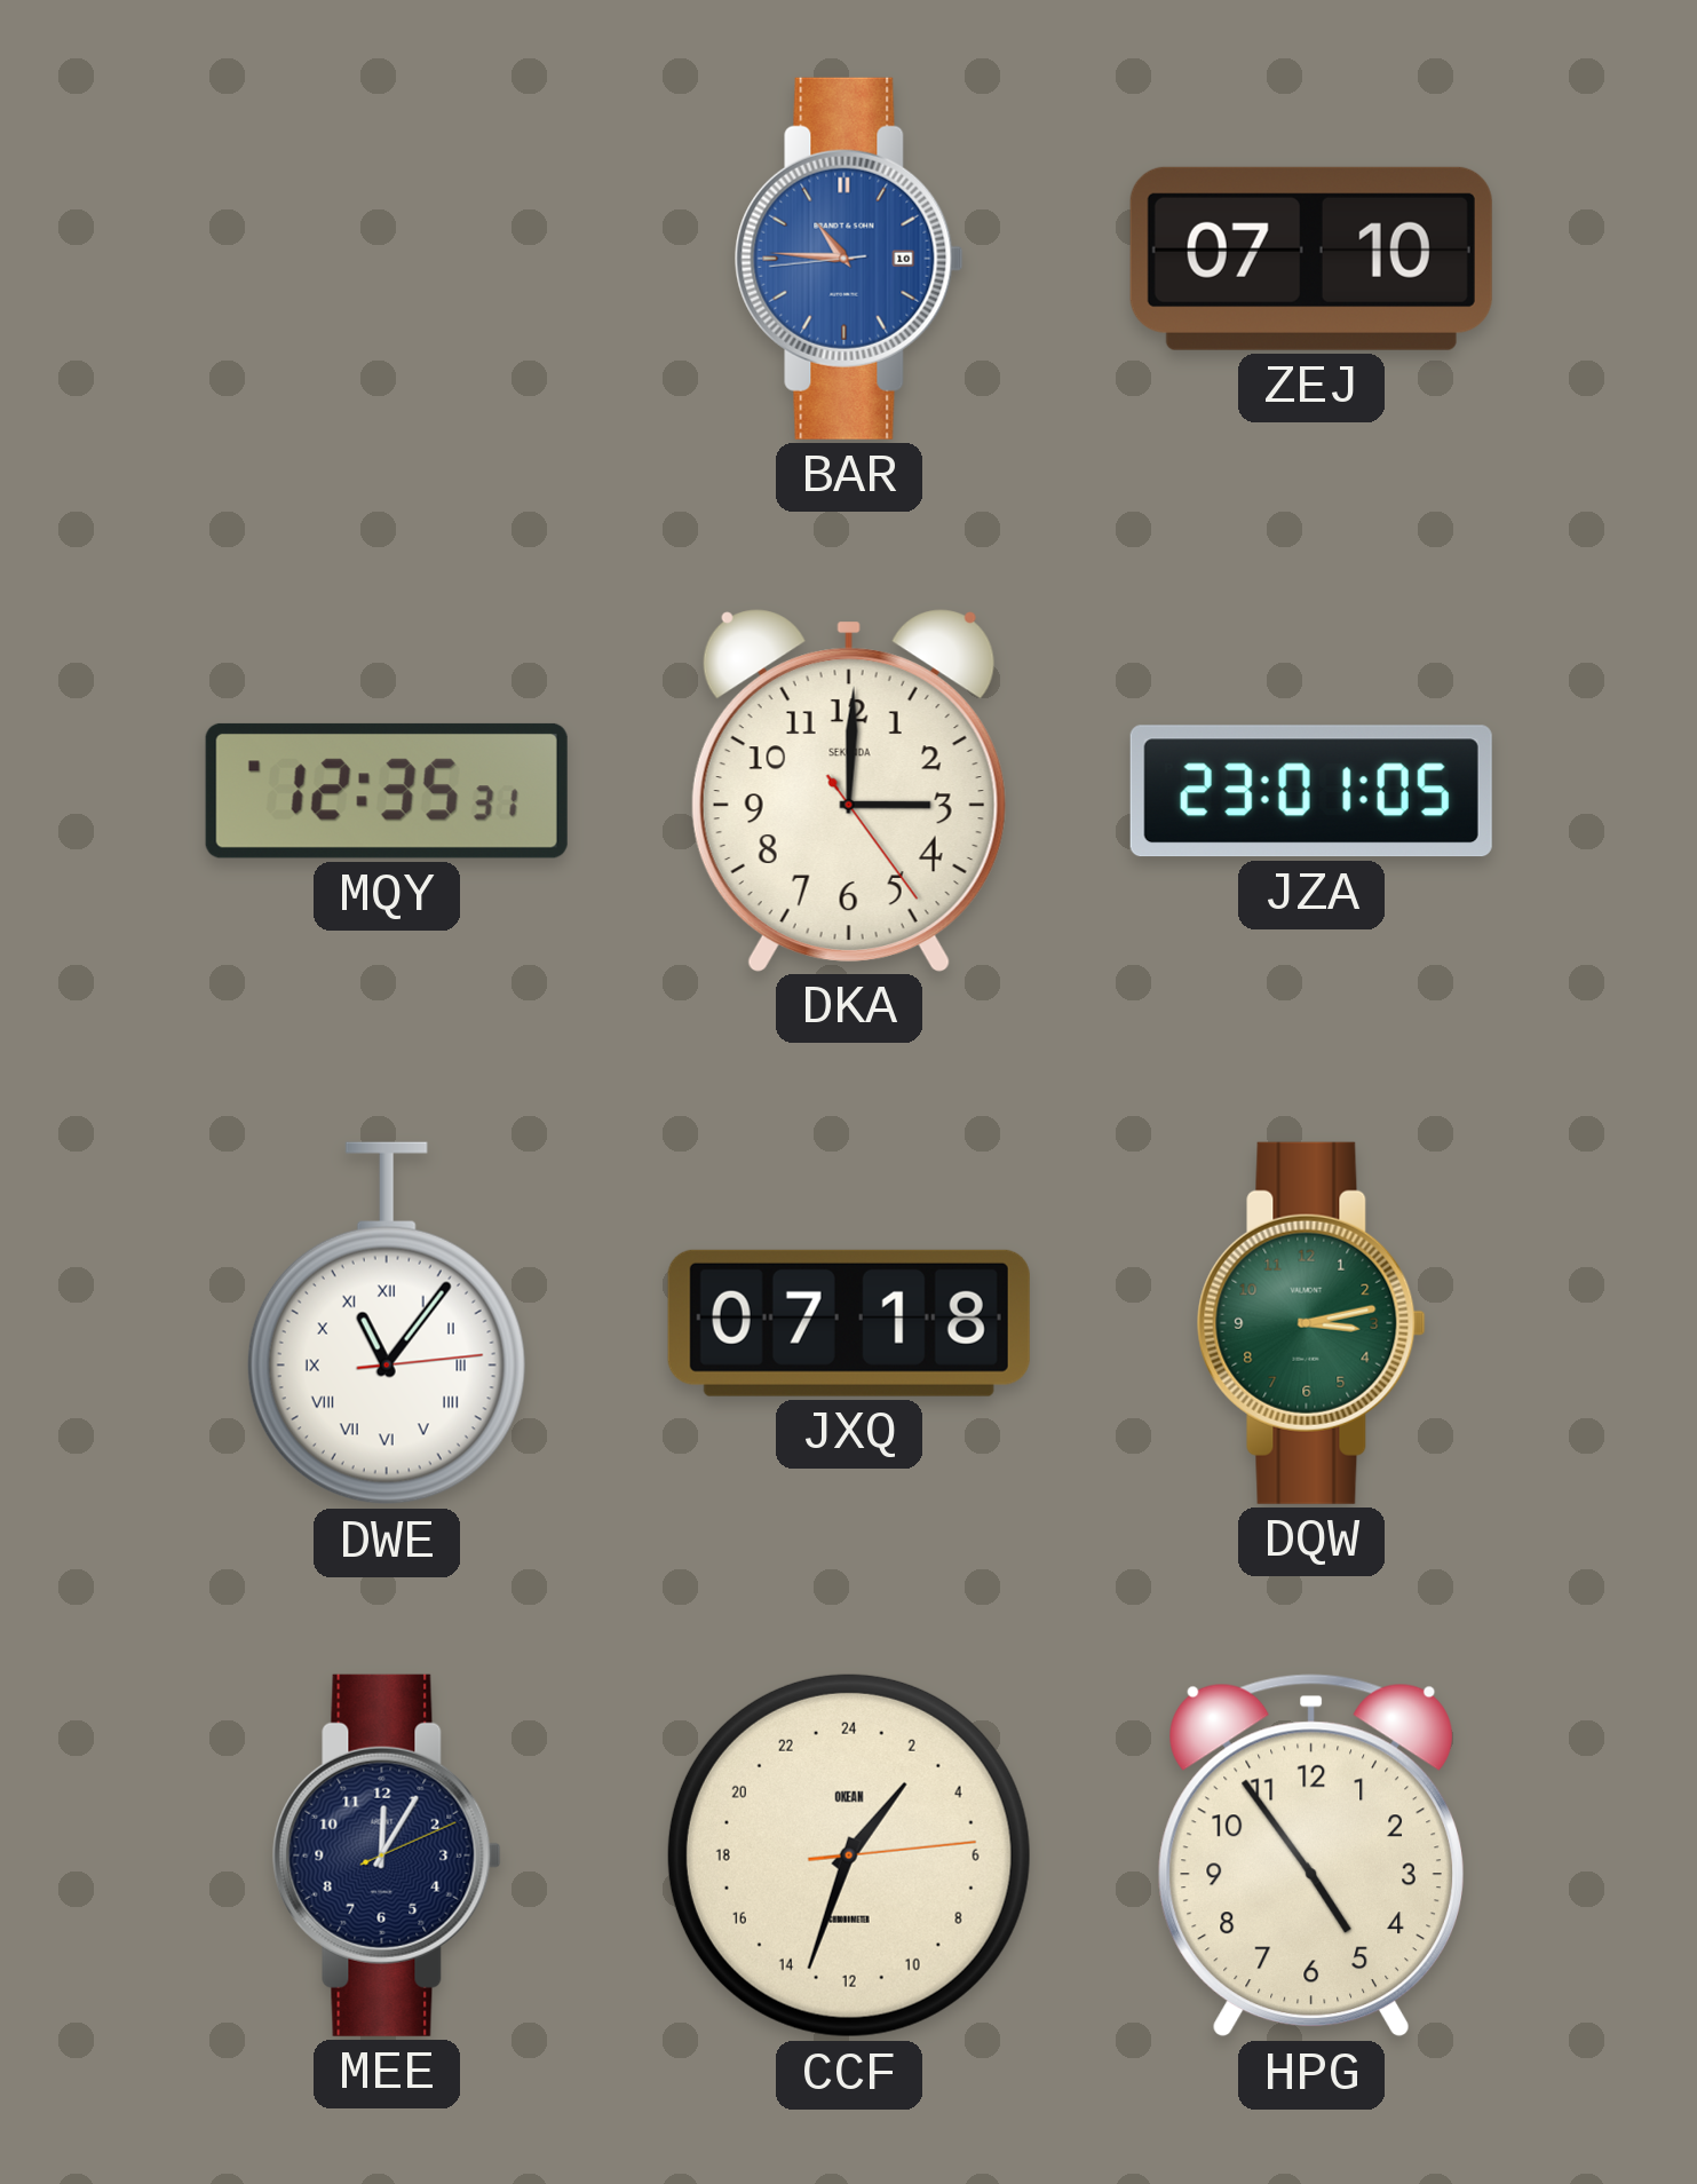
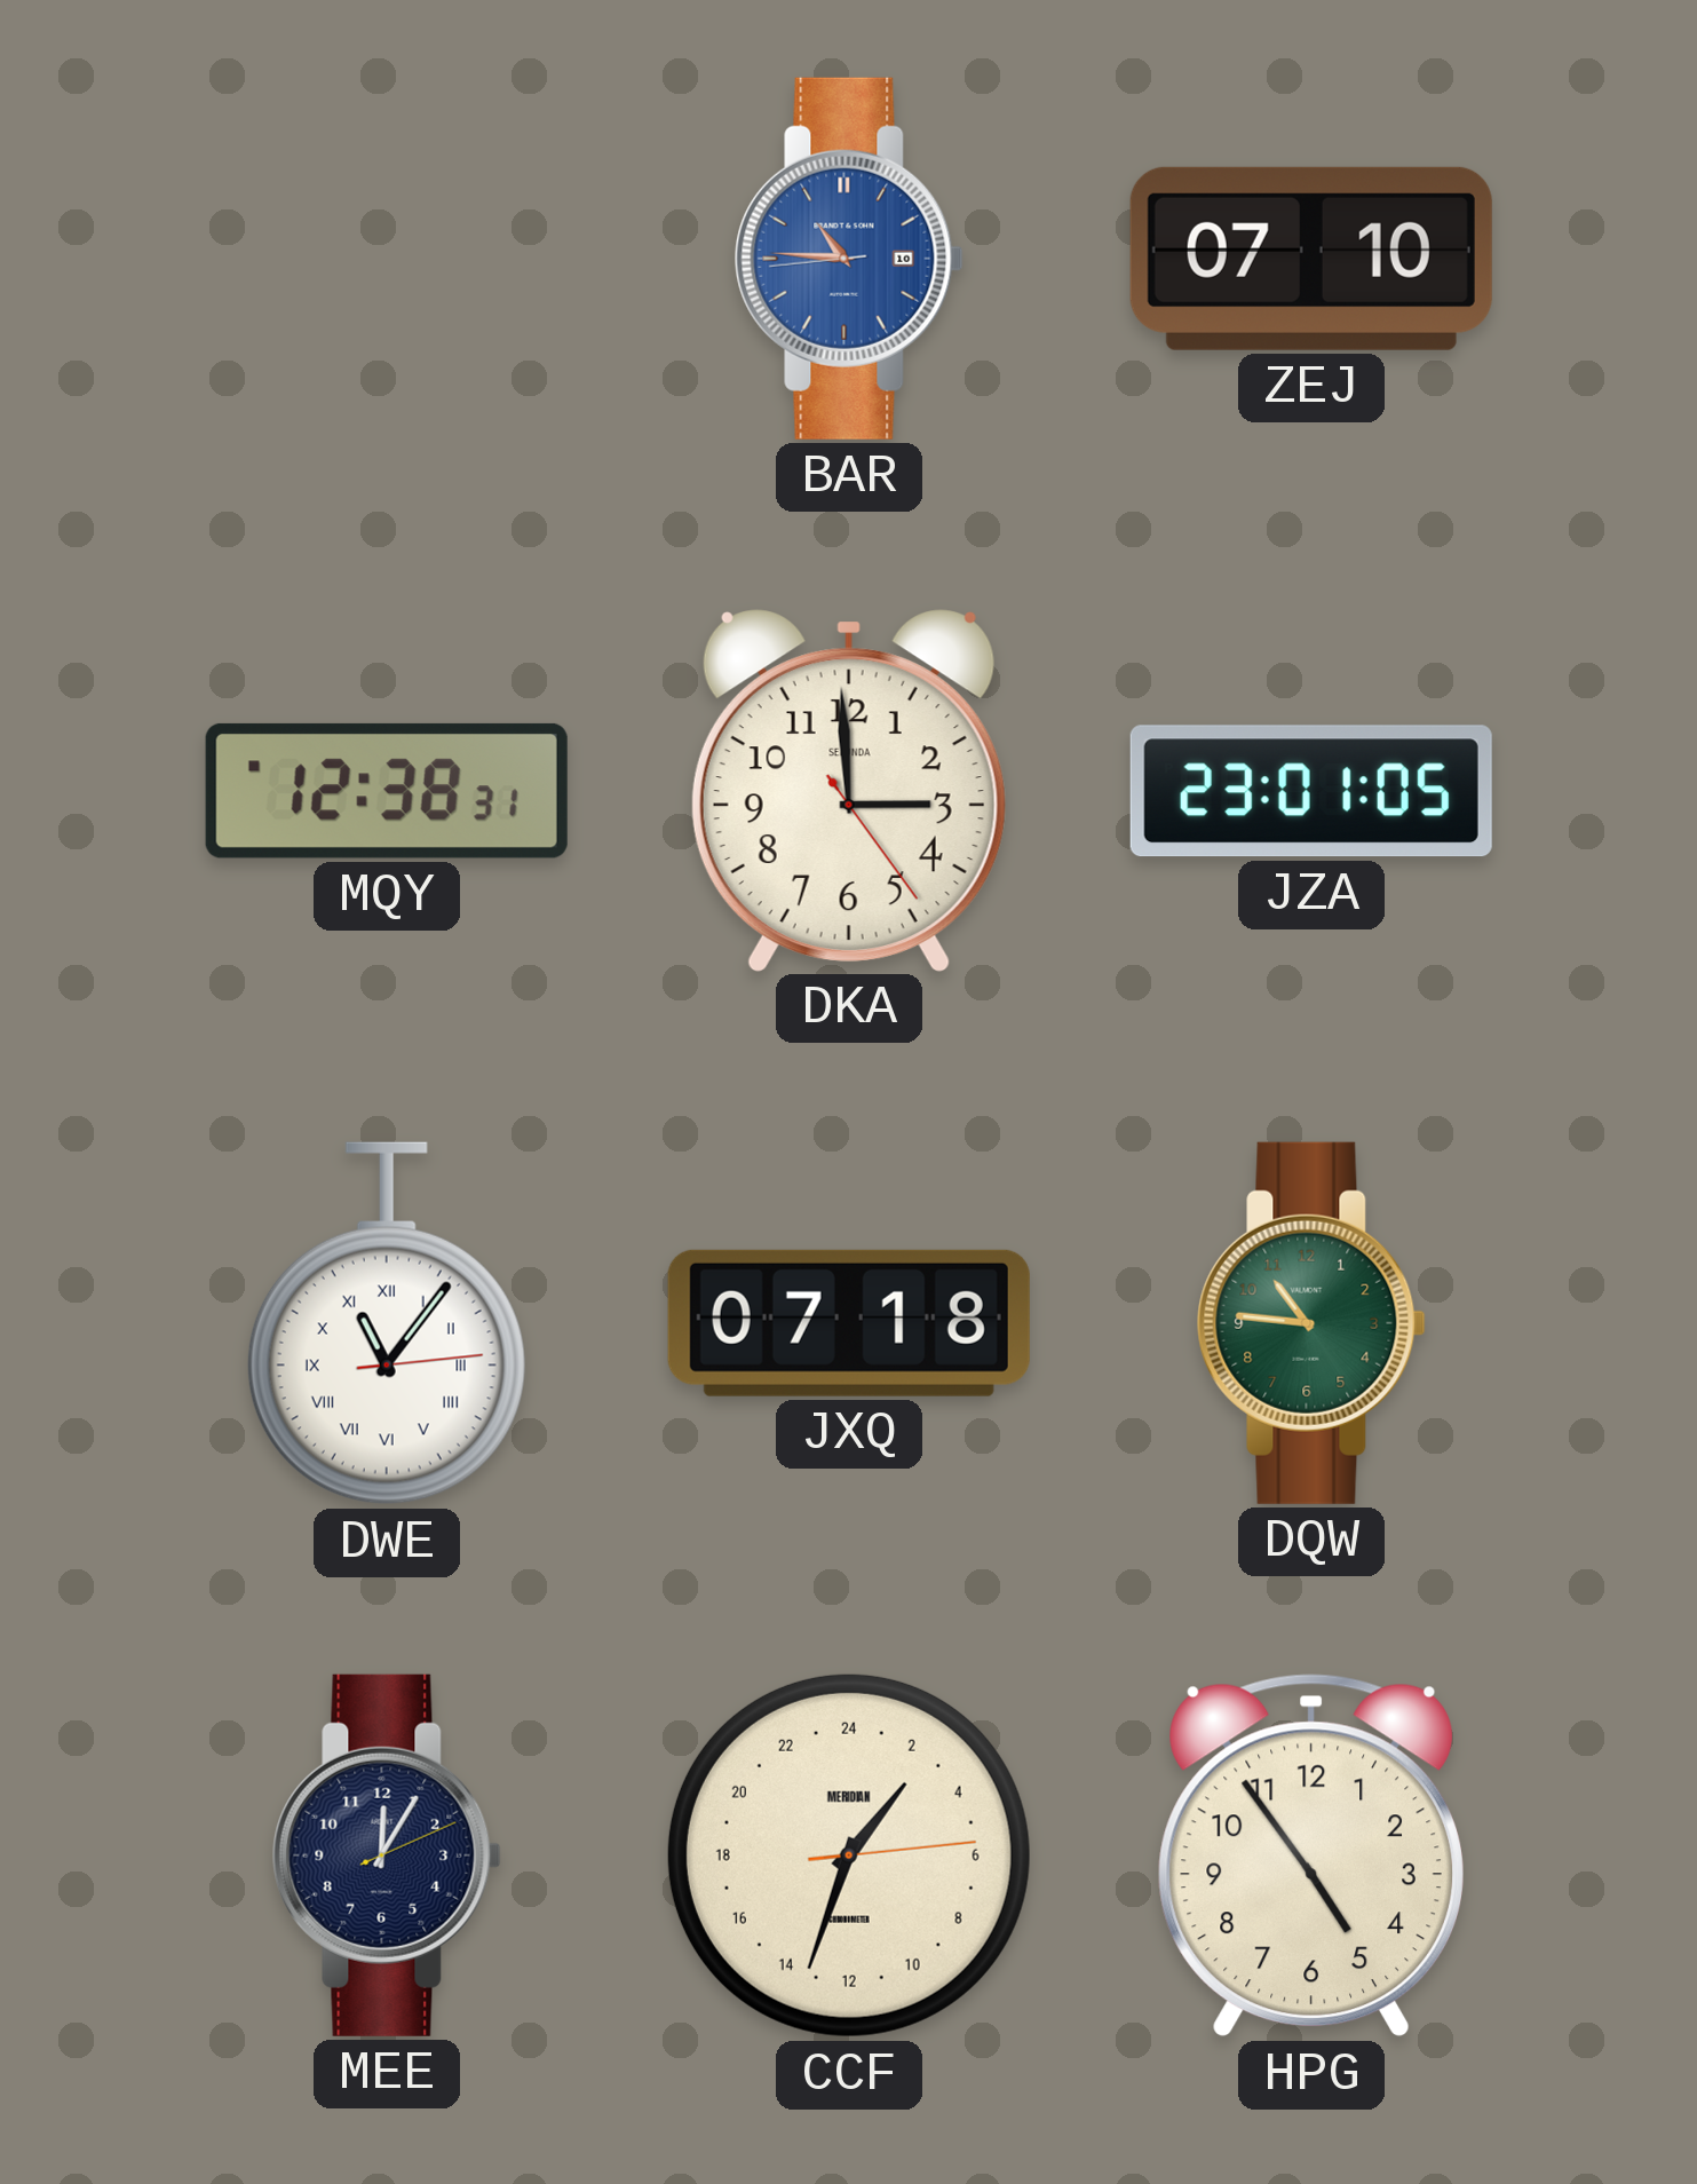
MQY: 12:35 -> 12:38
DKA: 3:00 -> 2:59
DQW: 3:13 -> 10:46
CCF brand: OKEAN -> MERIDIAN
